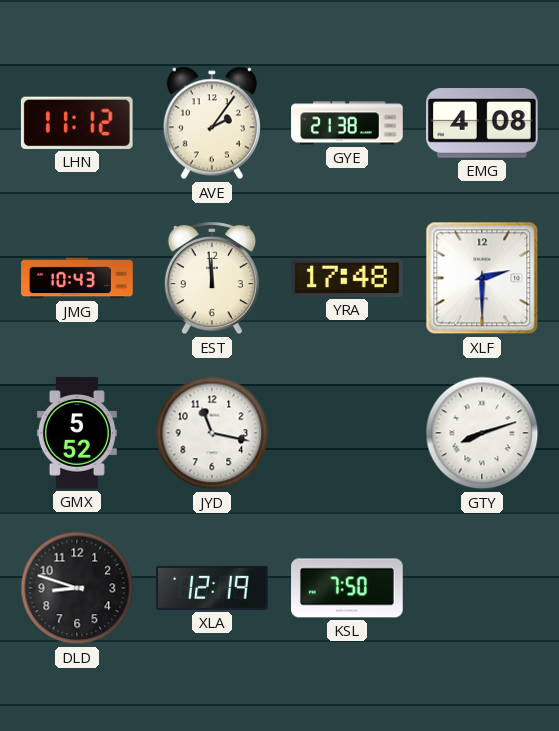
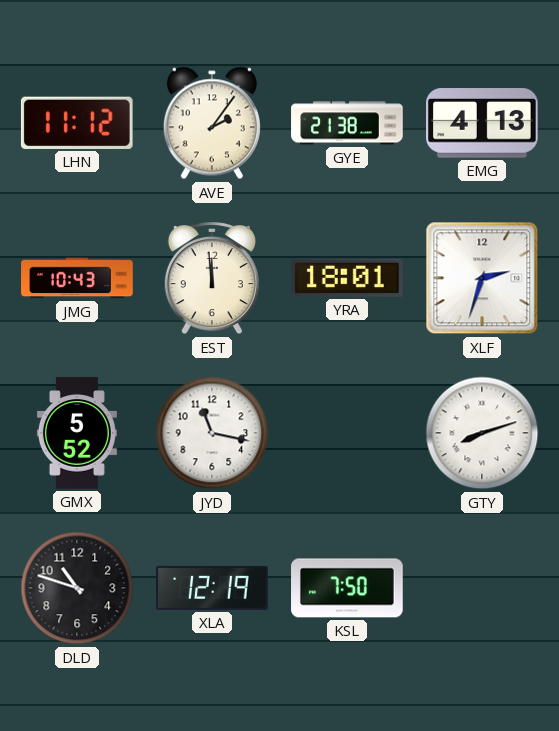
EMG: 4:08 -> 4:13
YRA: 17:48 -> 18:01
XLF: 2:30 -> 2:33
DLD: 8:48 -> 10:48
